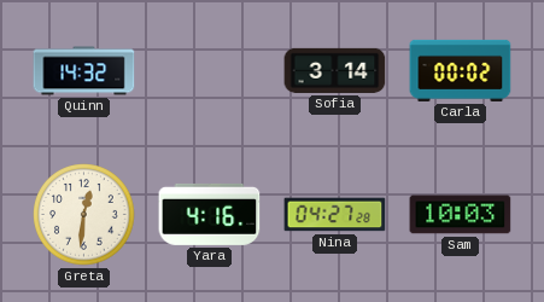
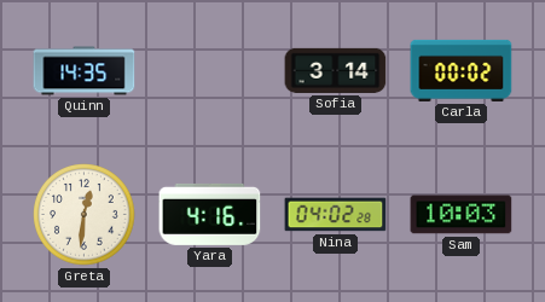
Quinn: 14:32 -> 14:35
Nina: 04:27 -> 04:02
